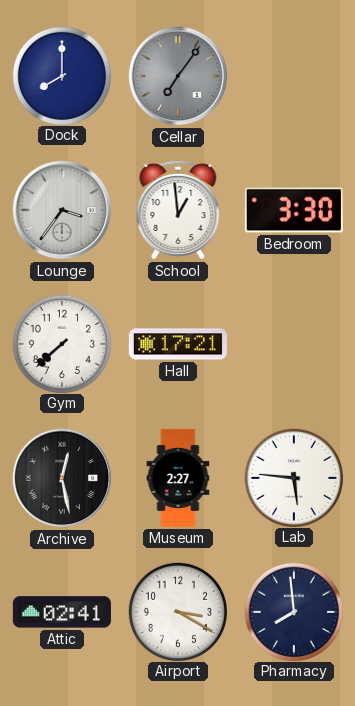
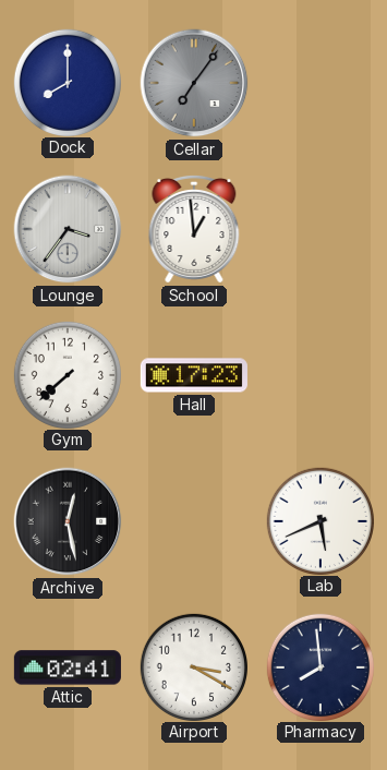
Bedroom: 3:30 -> none
Hall: 17:21 -> 17:23
Museum: 2:27 -> none
Lab: 5:46 -> 5:41
